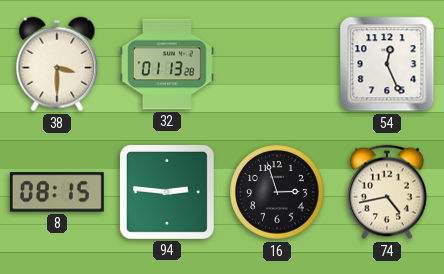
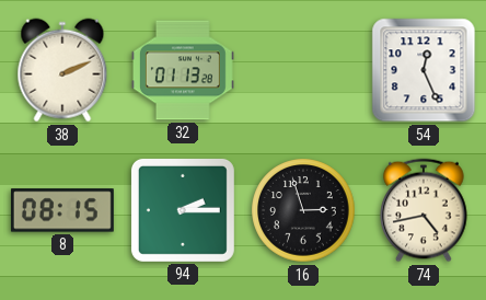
38: 3:30 -> 2:11
94: 2:46 -> 2:15
